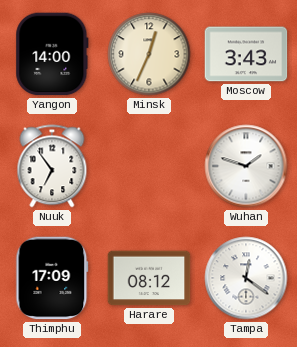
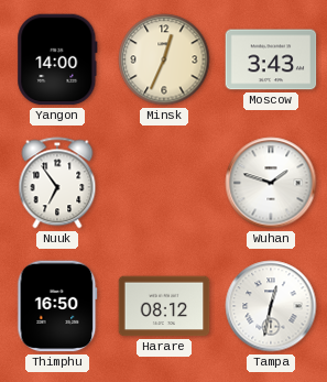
Thimphu: 17:09 -> 16:50
Tampa: 12:21 -> 12:32
